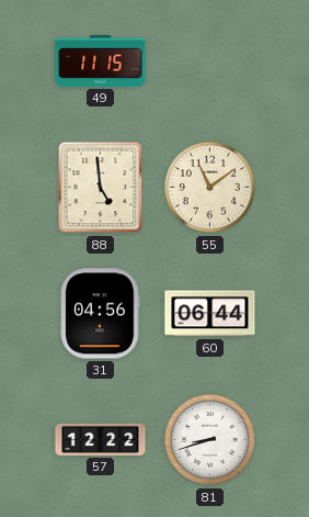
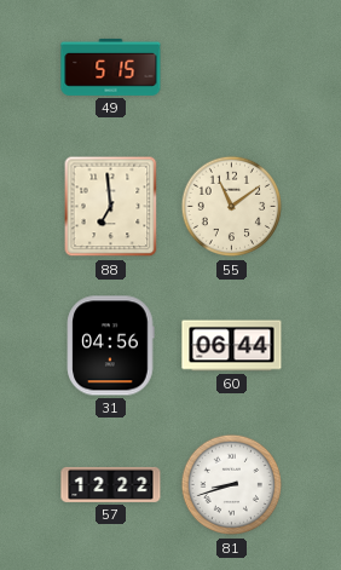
49: 11:15 -> 5:15
88: 4:59 -> 6:59
